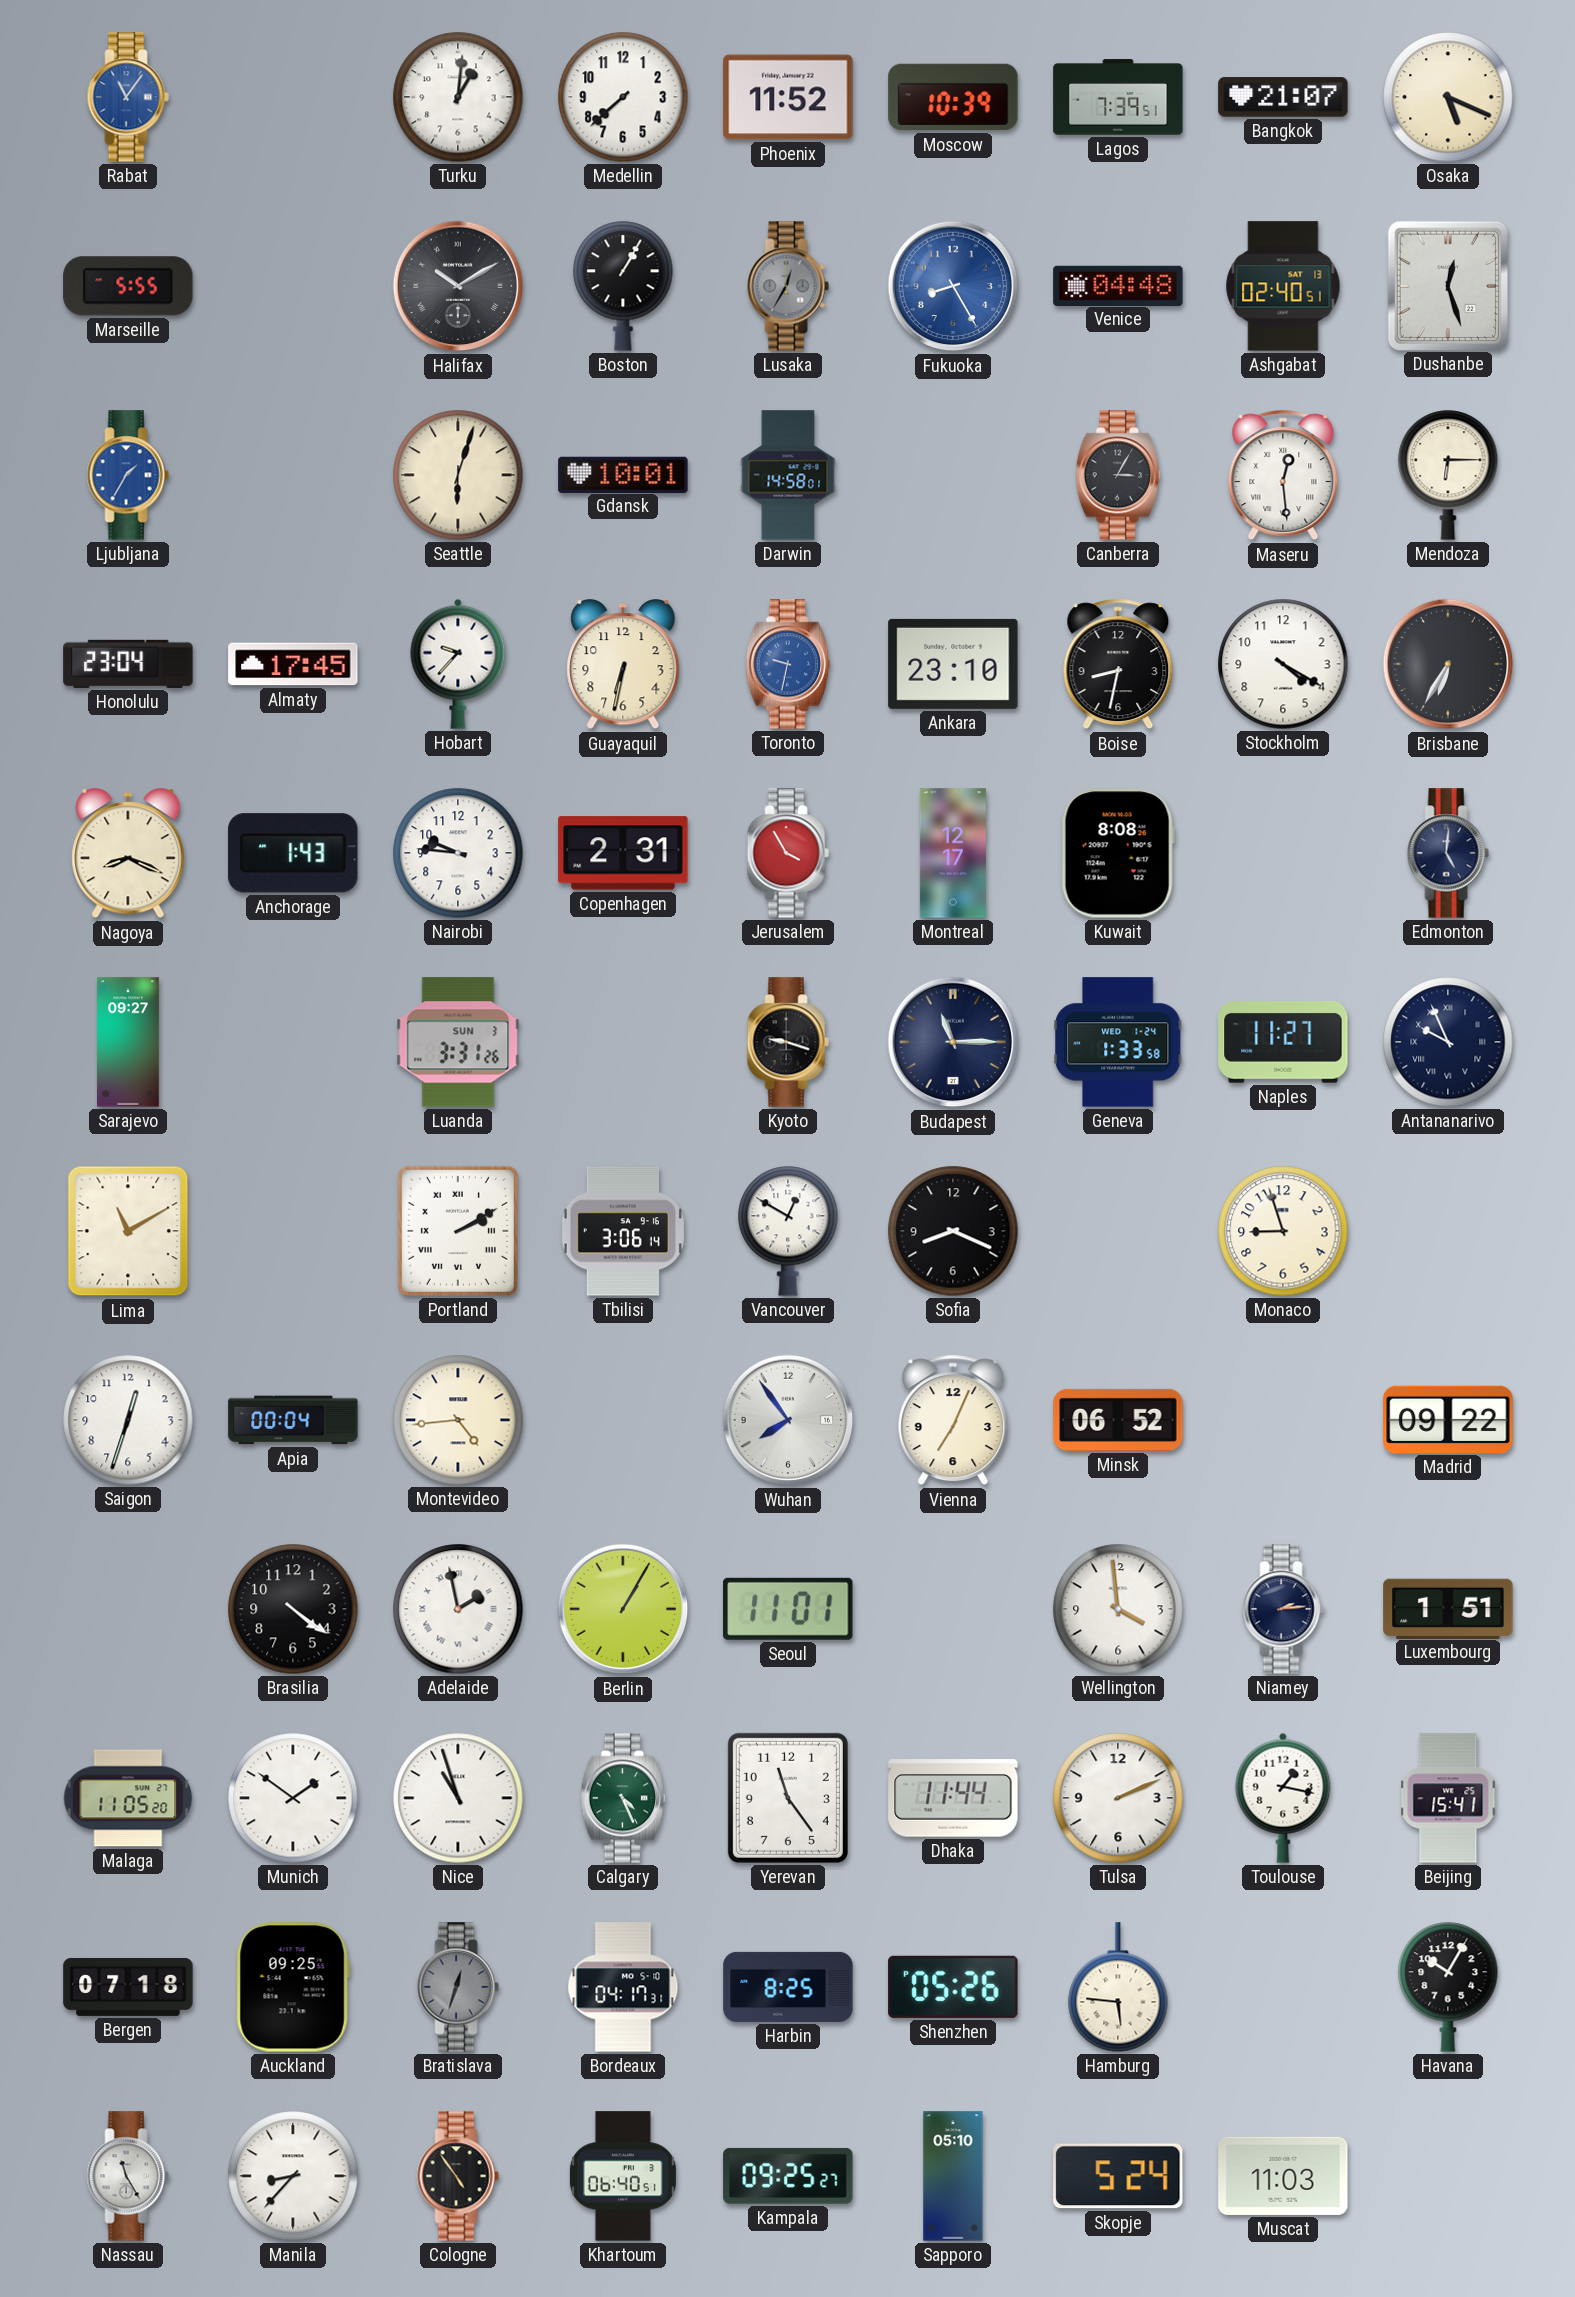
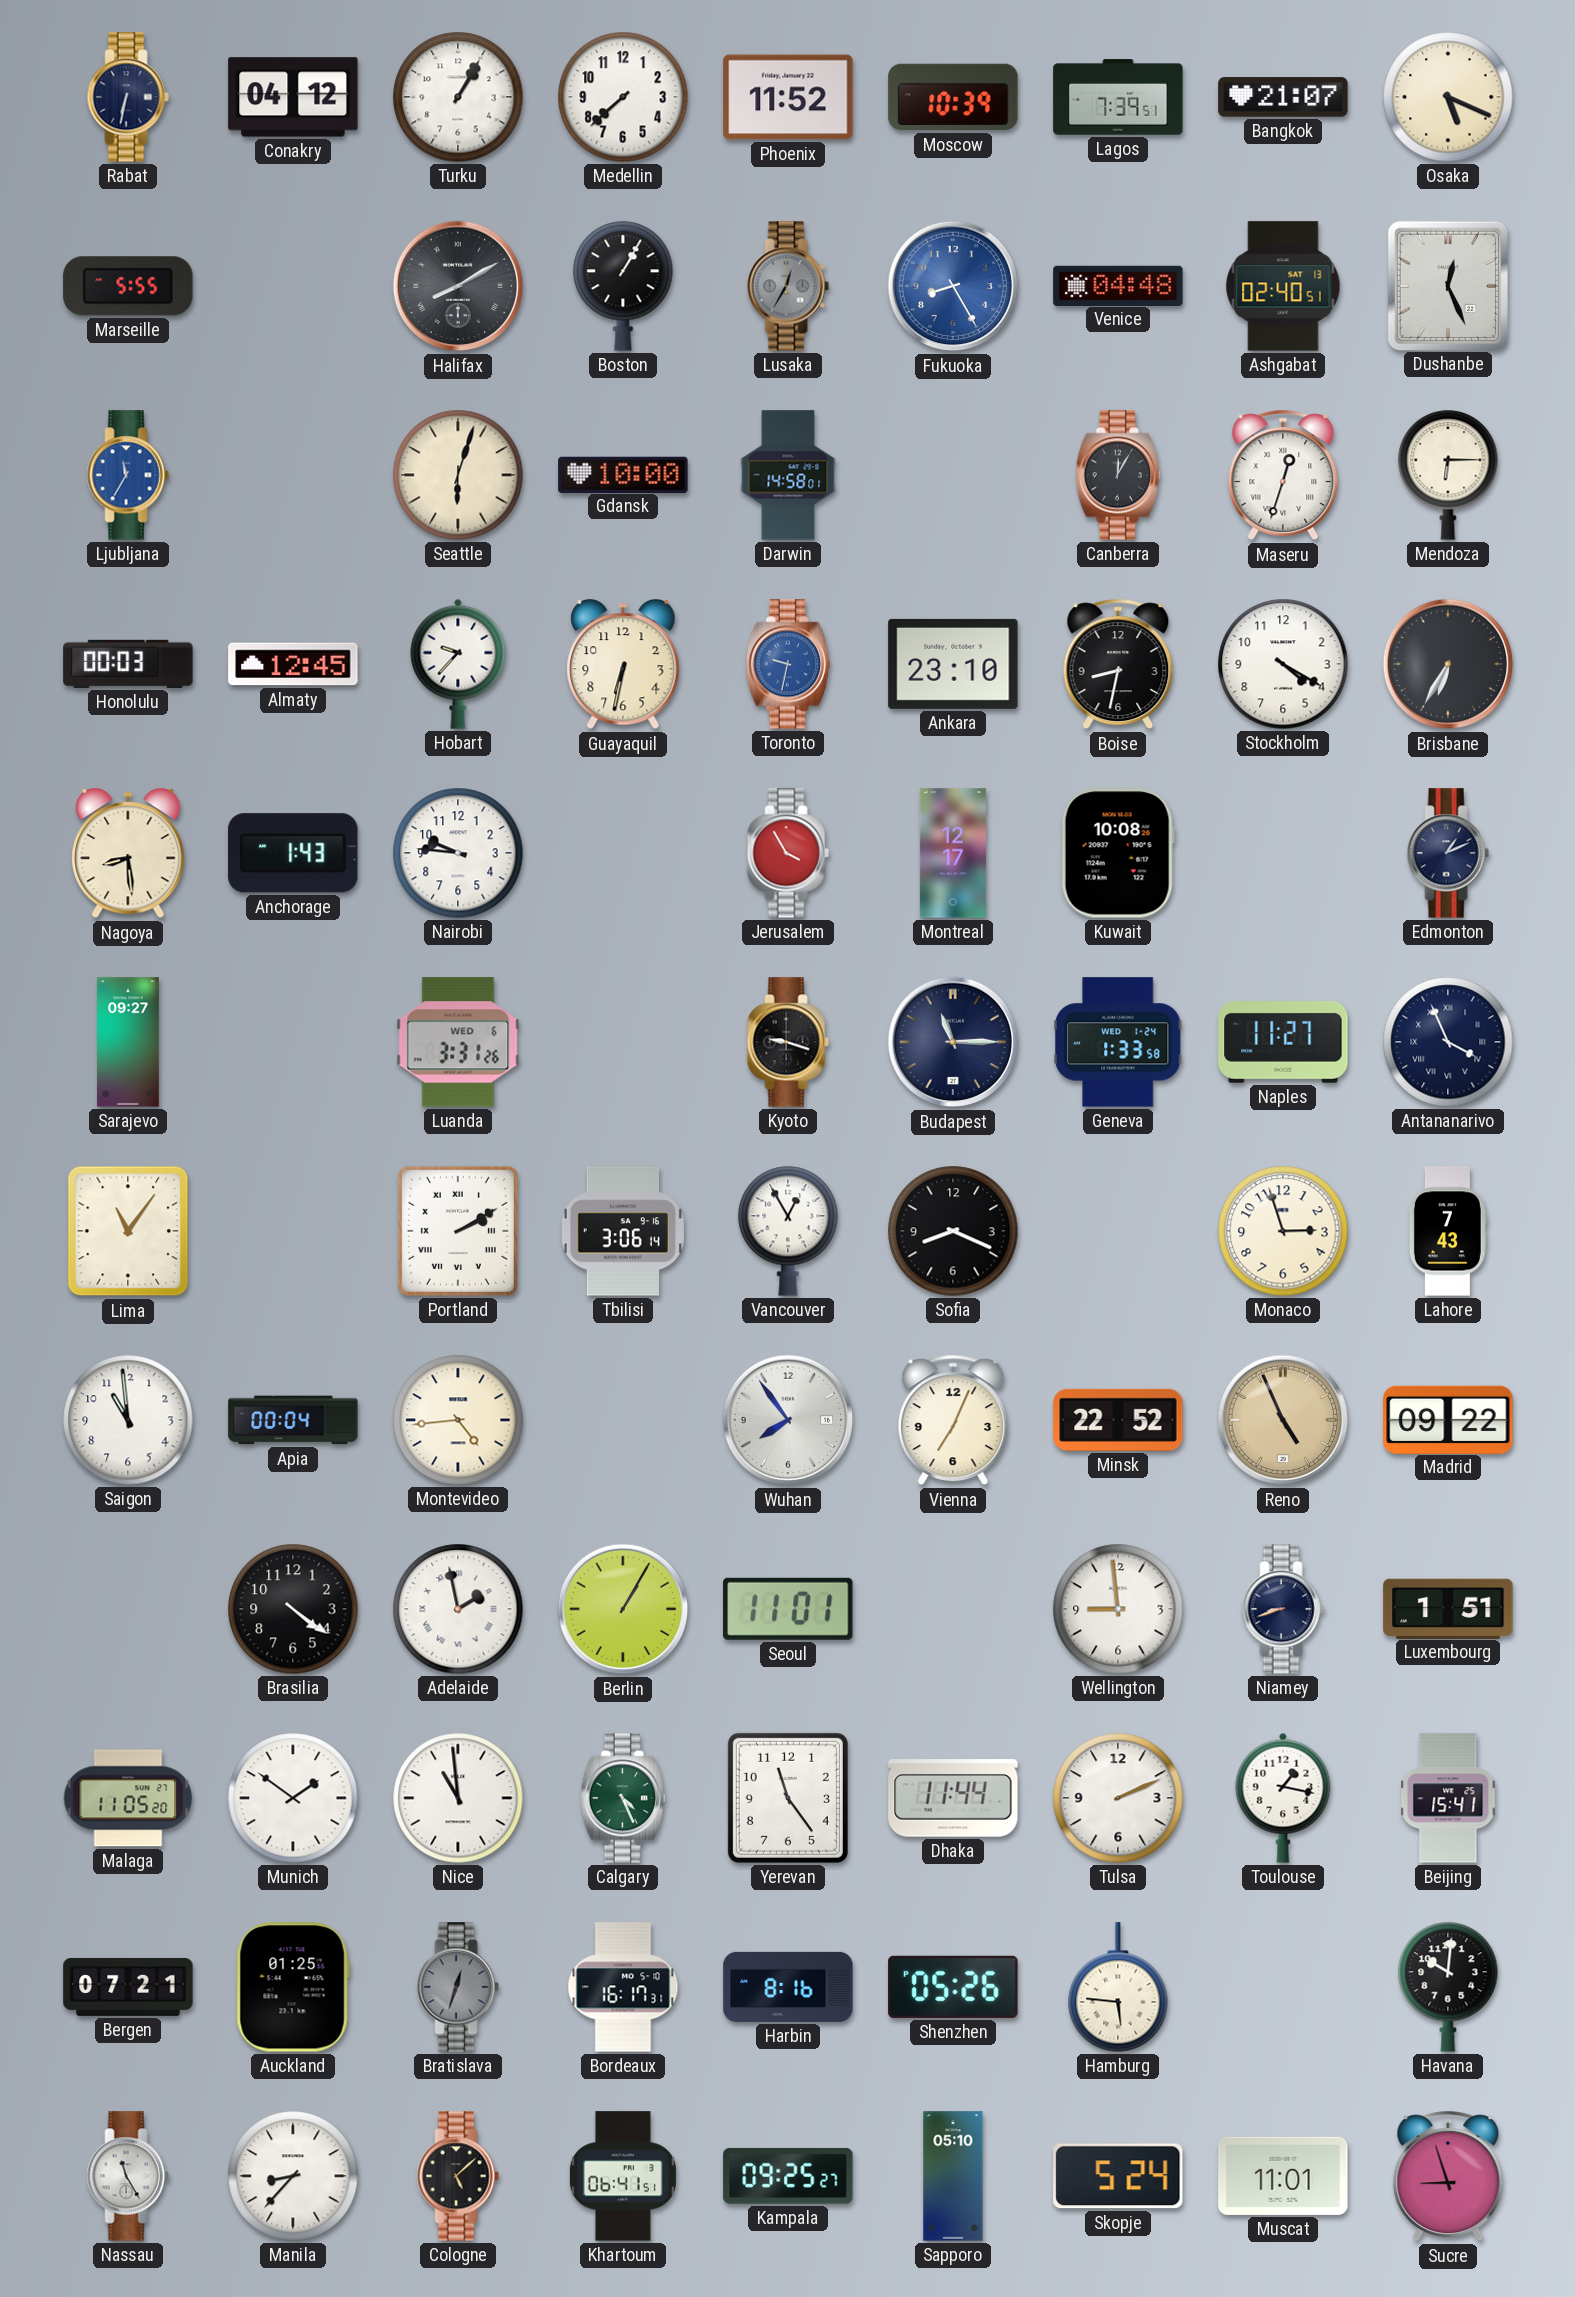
Rabat: 11:06 -> 6:32
Rabat dial: blue -> navy
Conakry: none -> 04:12
Turku: 1:01 -> 1:05
Halifax: 10:10 -> 8:10
Dushanbe: 12:27 -> 12:26
Ljubljana: 1:35 -> 11:35
Gdansk: 10:01 -> 10:00
Canberra: 3:05 -> 12:05
Maseru: 12:29 -> 12:33
Honolulu: 23:04 -> 00:03
Almaty: 17:45 -> 12:45
Nagoya: 8:19 -> 8:29
Copenhagen: 2:31 -> none
Kuwait: 8:08 -> 10:08
Edmonton: 5:01 -> 1:11
Luanda date: SUN 3 -> WED 6
Antananarivo: 9:56 -> 3:56
Lima: 11:10 -> 11:06
Vancouver: 12:50 -> 12:55
Monaco: 8:57 -> 2:57
Lahore: none -> 7:43
Saigon: 12:33 -> 10:59
Minsk: 06:52 -> 22:52
Reno: none -> 4:56
Wellington: 3:59 -> 8:59
Niamey: 2:14 -> 8:42
Nice: 10:57 -> 10:59
Bergen: 07:18 -> 07:21
Auckland: 09:25 -> 01:25
Bordeaux: 04:17 -> 16:17
Harbin: 8:25 -> 8:16
Havana: 10:05 -> 10:01
Cologne: 4:54 -> 5:08
Khartoum: 06:40 -> 06:41
Muscat: 11:03 -> 11:01
Sucre: none -> 8:57
